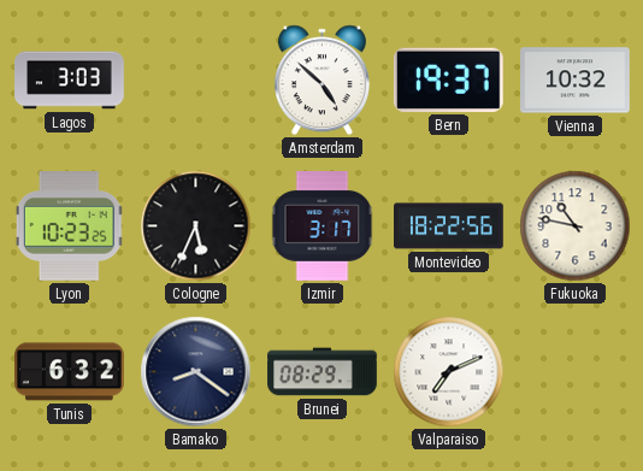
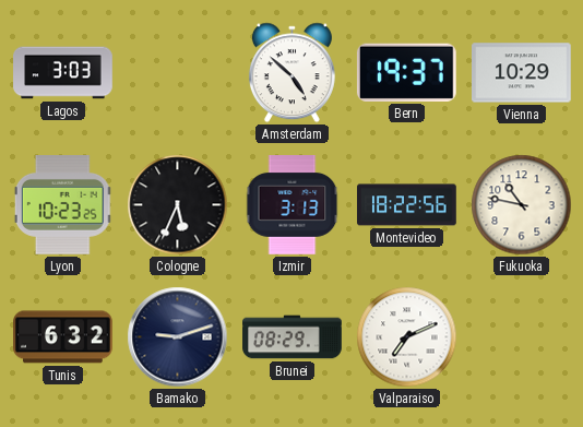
Vienna: 10:32 -> 10:29
Izmir: 3:17 -> 3:13
Bamako: 8:21 -> 9:12
